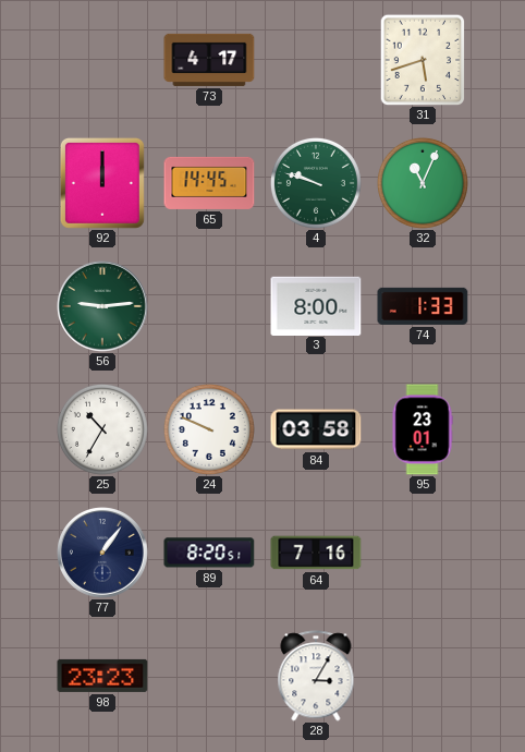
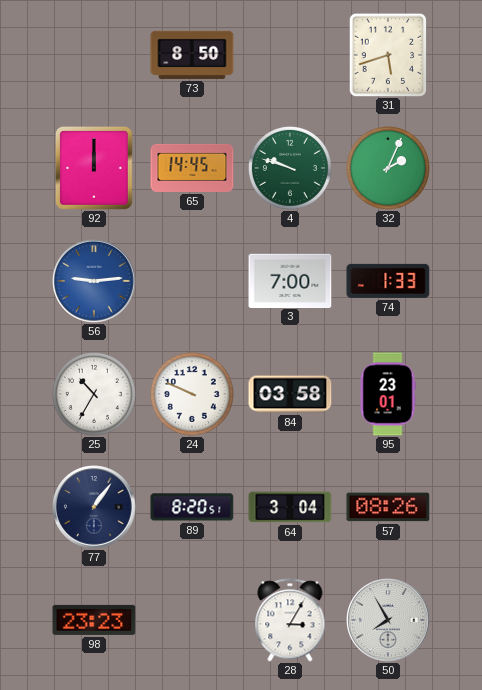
73: 4:17 -> 8:50
32: 11:04 -> 2:04
56 dial: green -> blue
3: 8:00 -> 7:00
64: 7:16 -> 3:04
57: none -> 08:26
50: none -> 7:55
